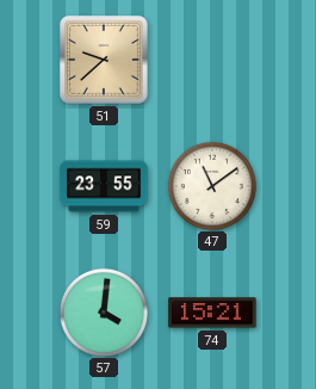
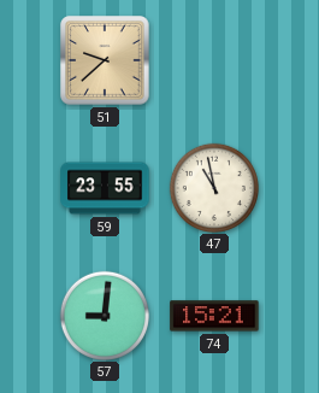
47: 11:09 -> 10:58
57: 4:01 -> 9:01
